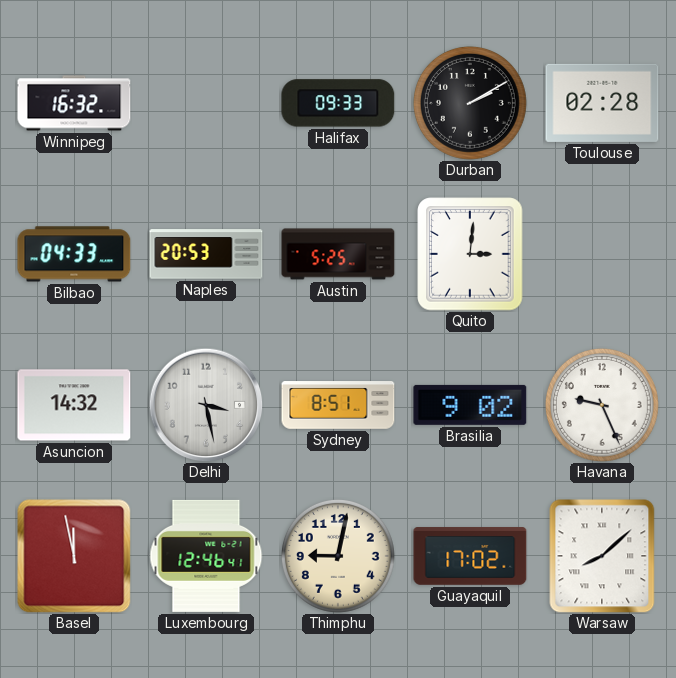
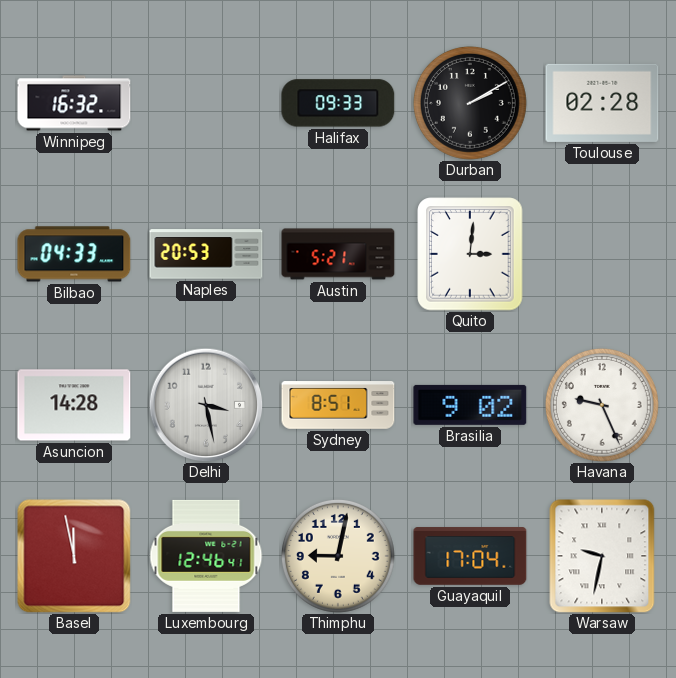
Austin: 5:25 -> 5:21
Asuncion: 14:32 -> 14:28
Guayaquil: 17:02 -> 17:04
Warsaw: 8:08 -> 9:32
